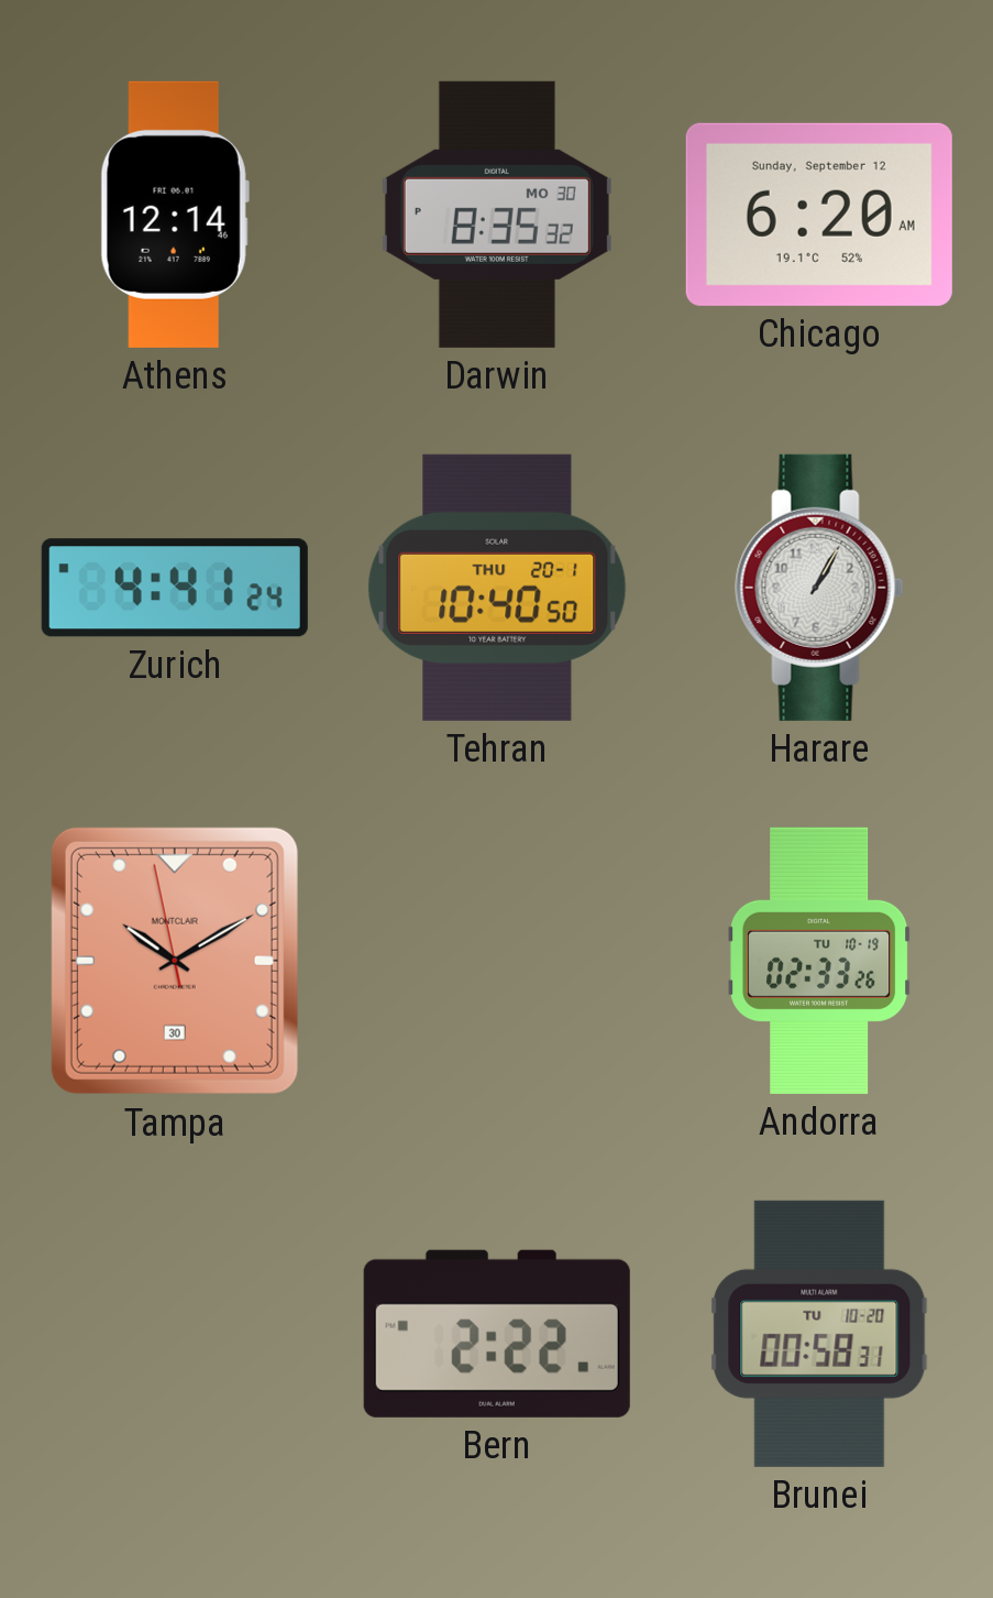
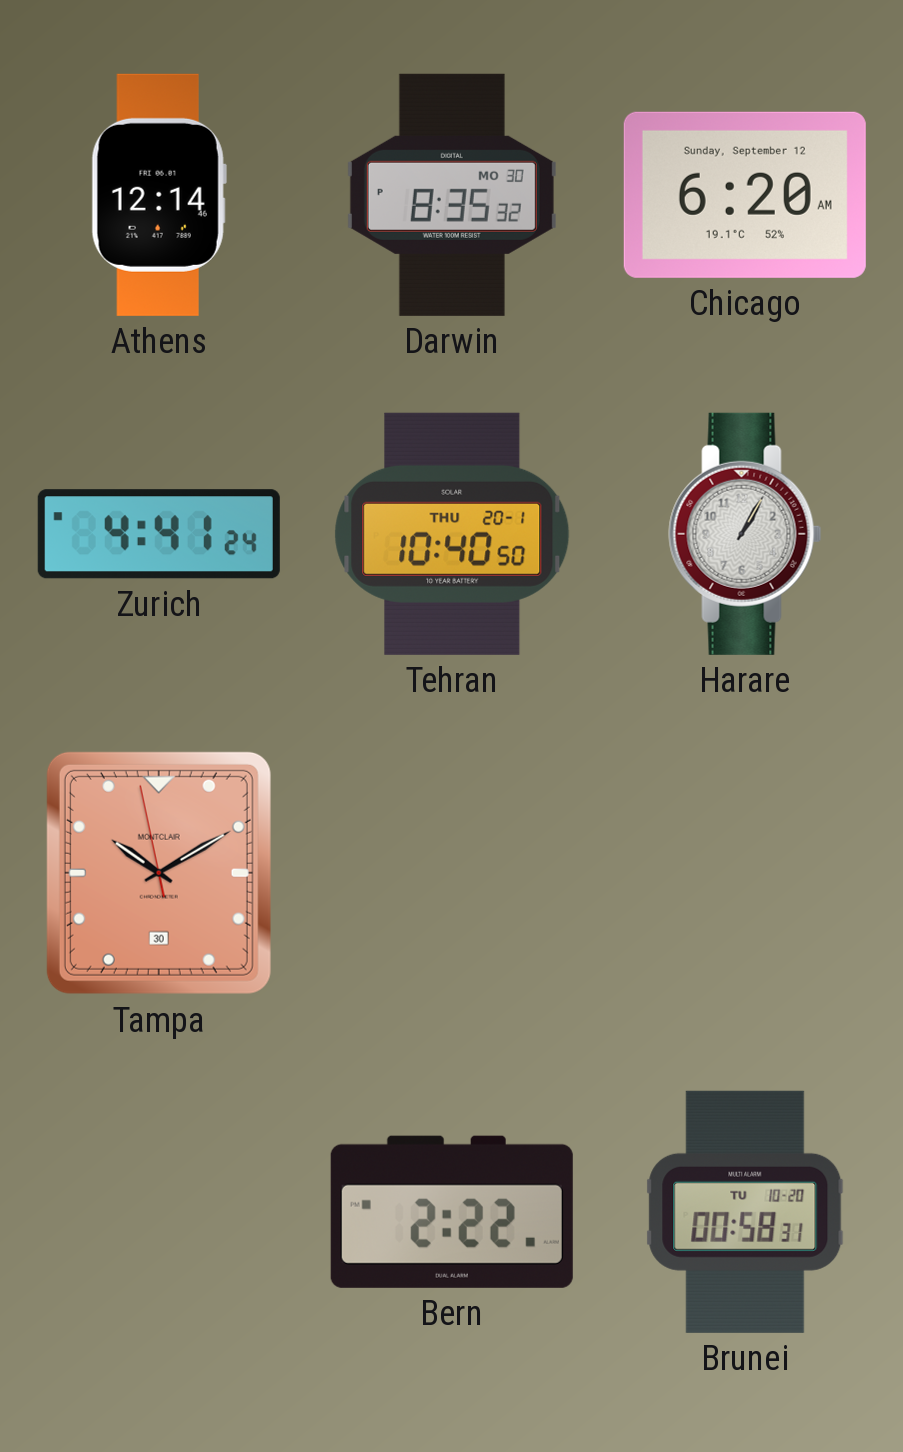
Andorra: 02:33 -> none
